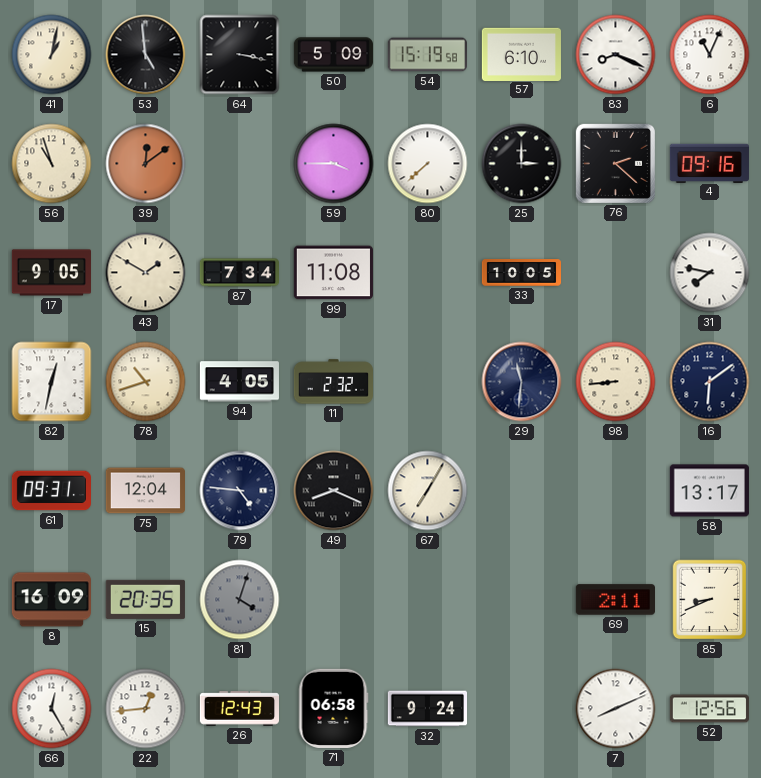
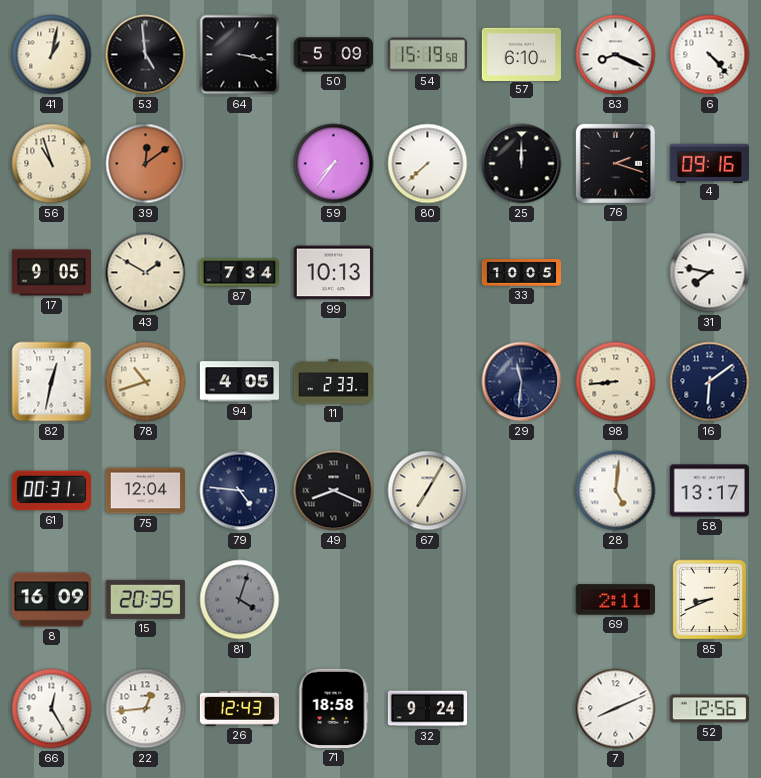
6: 11:04 -> 4:23
59: 3:45 -> 7:36
25: 3:00 -> 12:00
76: 2:22 -> 2:18
99: 11:08 -> 10:13
11: 2:32 -> 2:33
61: 09:31 -> 00:31
28: none -> 5:01
71: 06:58 -> 18:58
